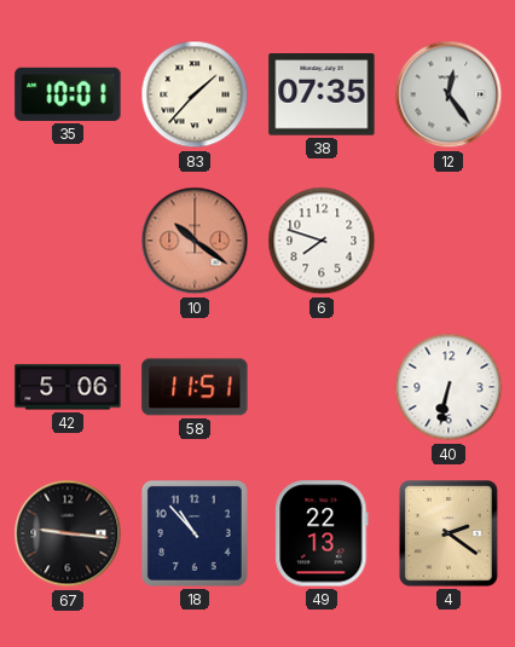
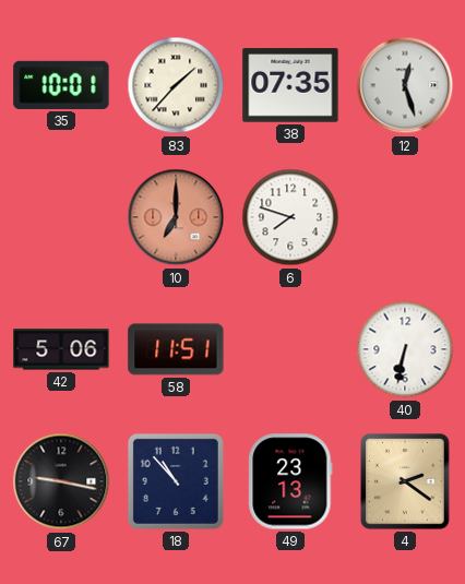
12: 12:24 -> 12:27
10: 10:21 -> 7:00
67: 9:16 -> 9:17
49: 22:13 -> 23:13
